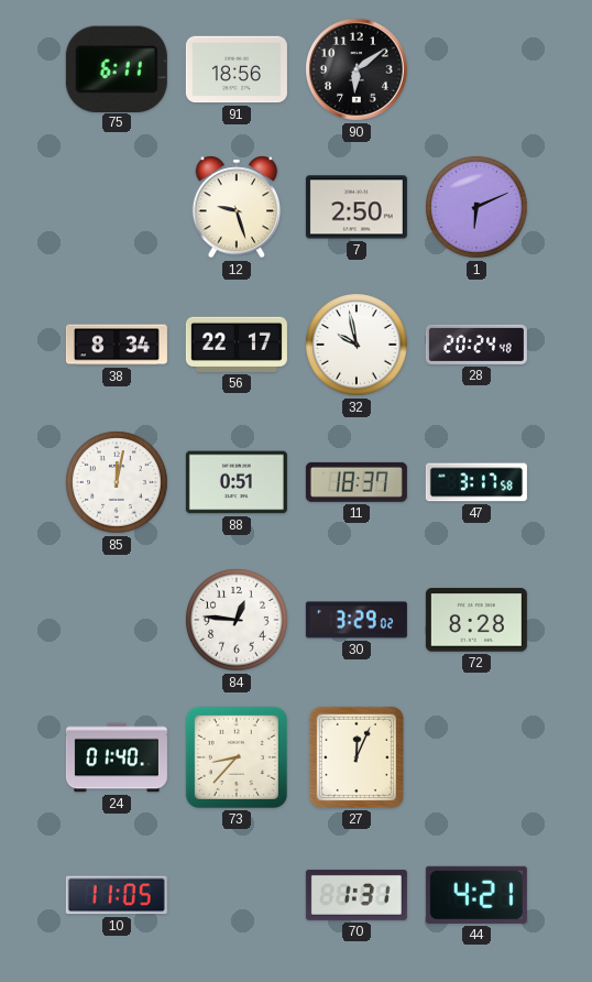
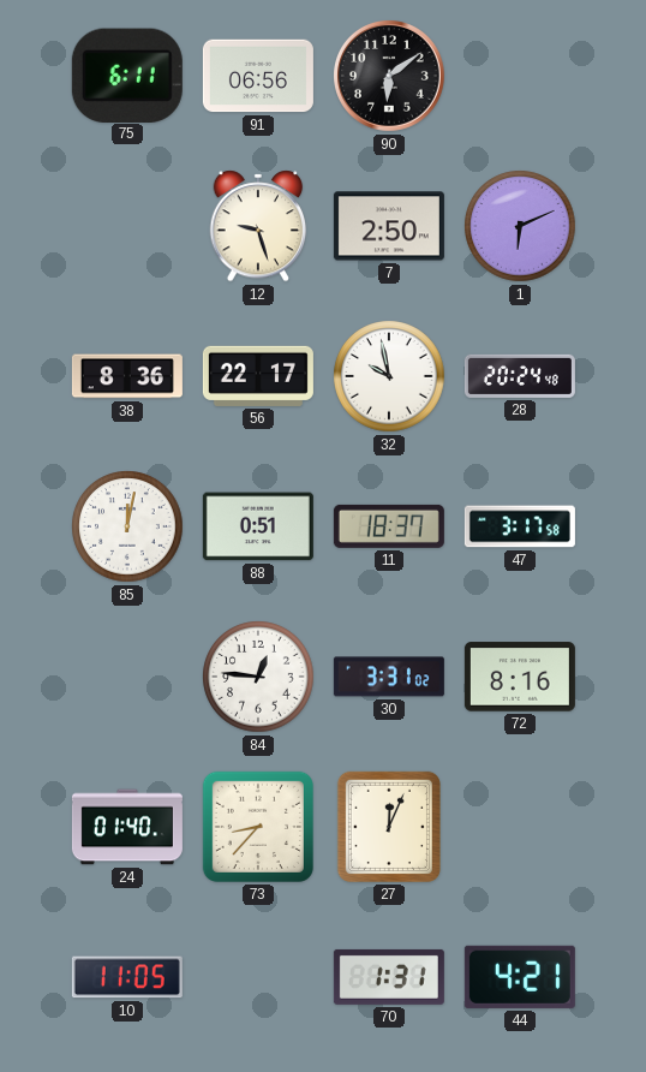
91: 18:56 -> 06:56
38: 8:34 -> 8:36
30: 3:29 -> 3:31
72: 8:28 -> 8:16
